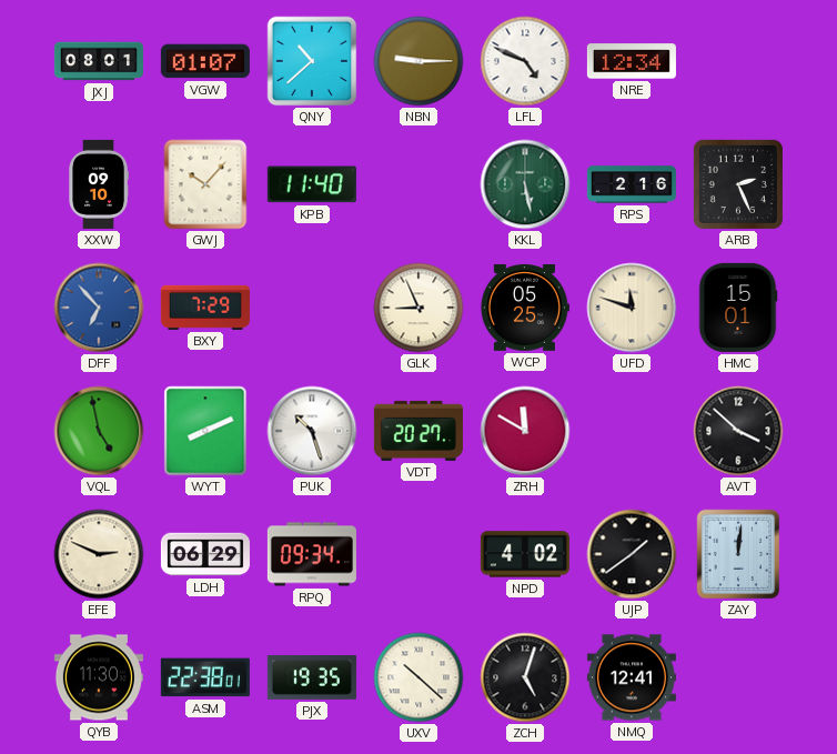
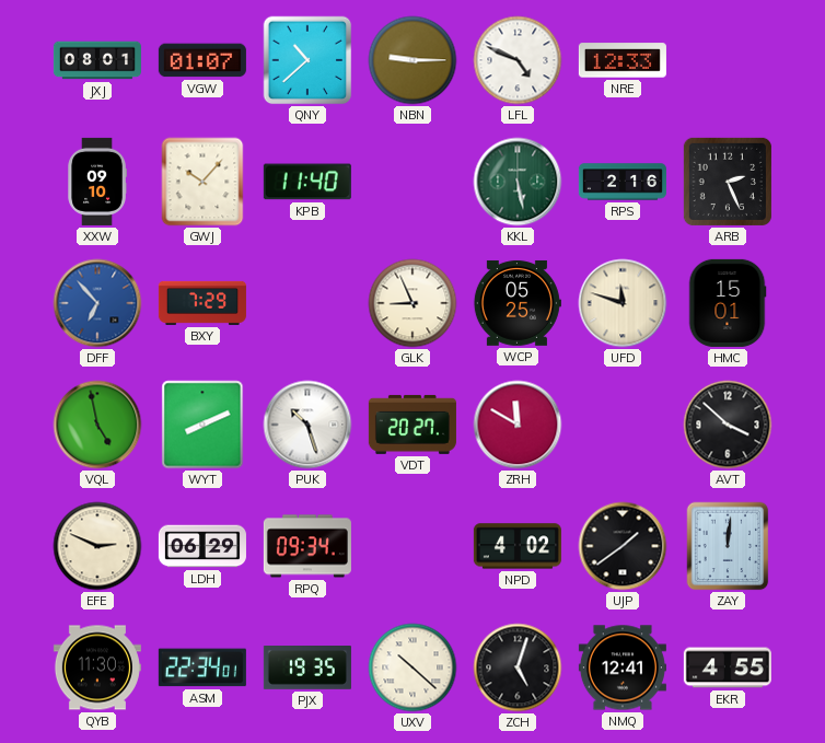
NRE: 12:34 -> 12:33
ASM: 22:38 -> 22:34
EKR: none -> 4:55
